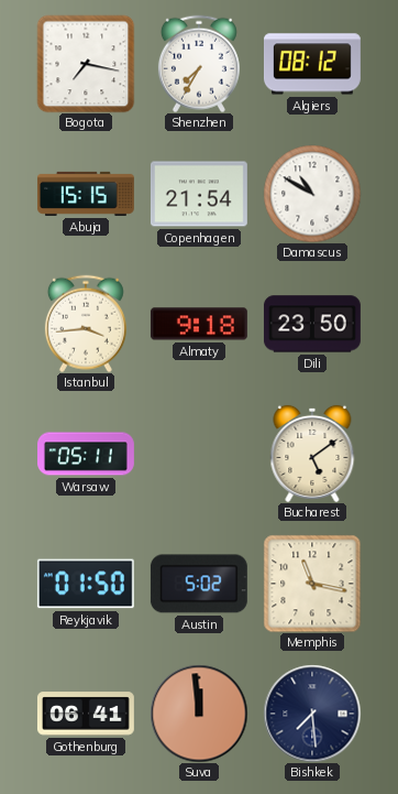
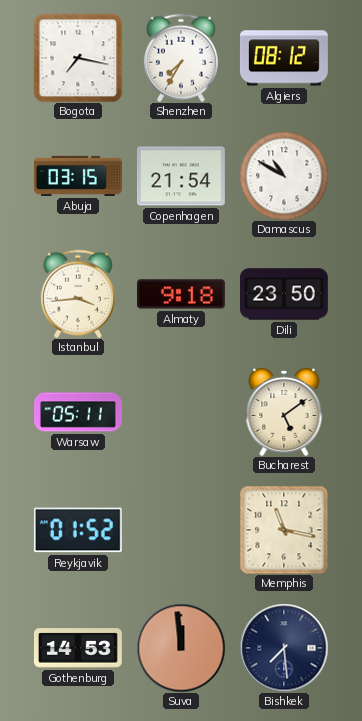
Abuja: 15:15 -> 03:15
Reykjavik: 01:50 -> 01:52
Austin: 5:02 -> none
Gothenburg: 06:41 -> 14:53
